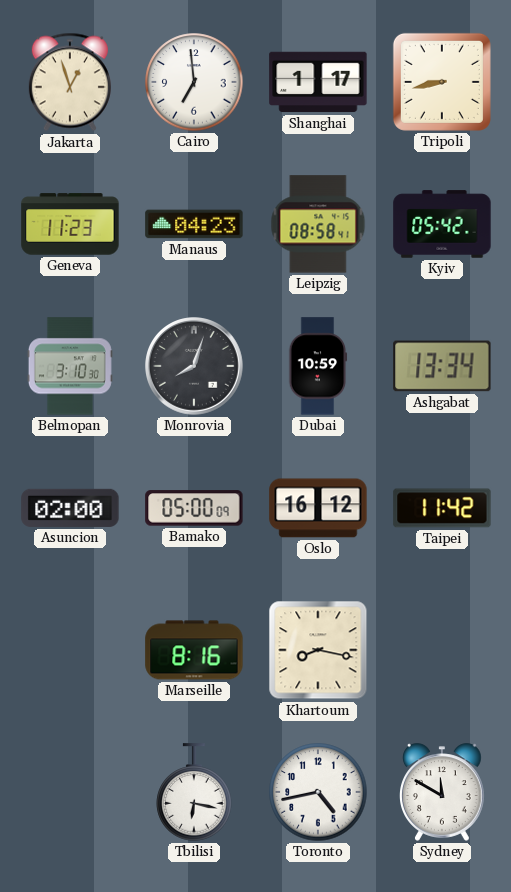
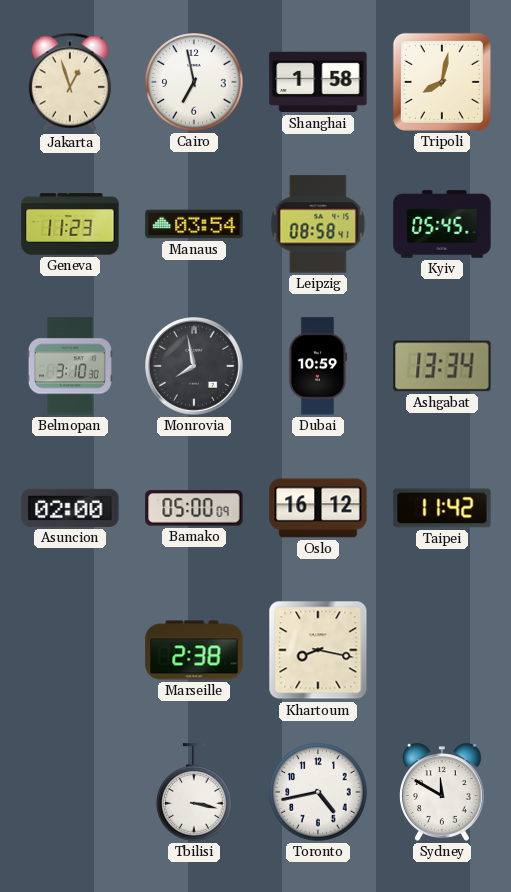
Cairo: 6:59 -> 6:58
Shanghai: 1:17 -> 1:58
Tripoli: 8:43 -> 8:02
Manaus: 04:23 -> 03:54
Kyiv: 05:42 -> 05:45
Monrovia: 8:03 -> 7:58
Marseille: 8:16 -> 2:38
Tbilisi: 6:17 -> 3:17
